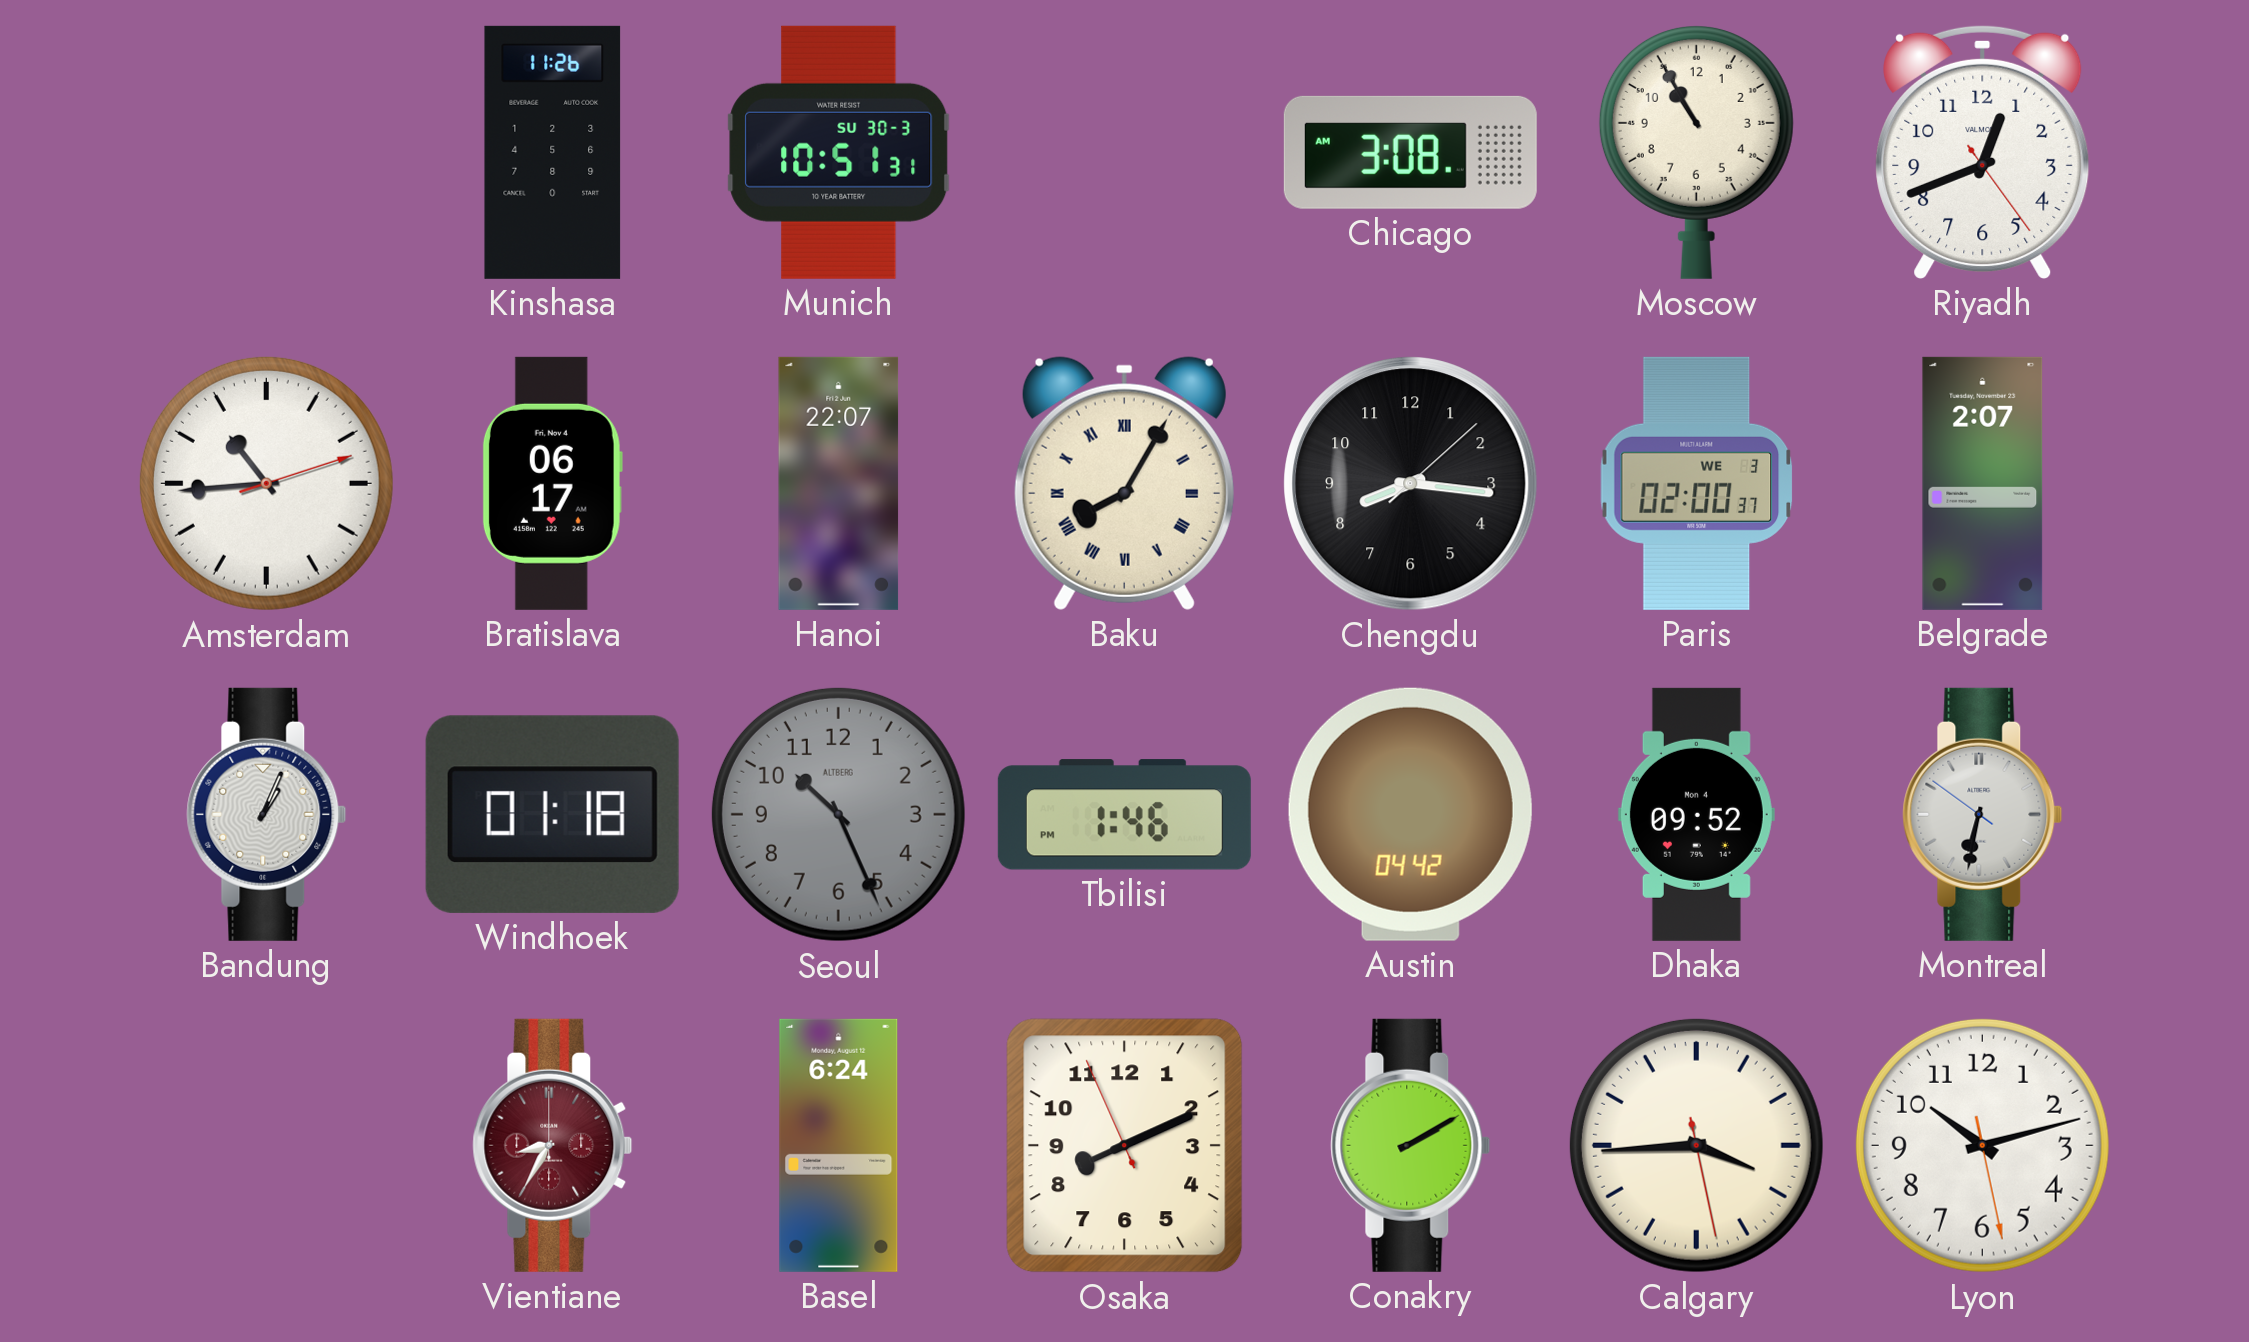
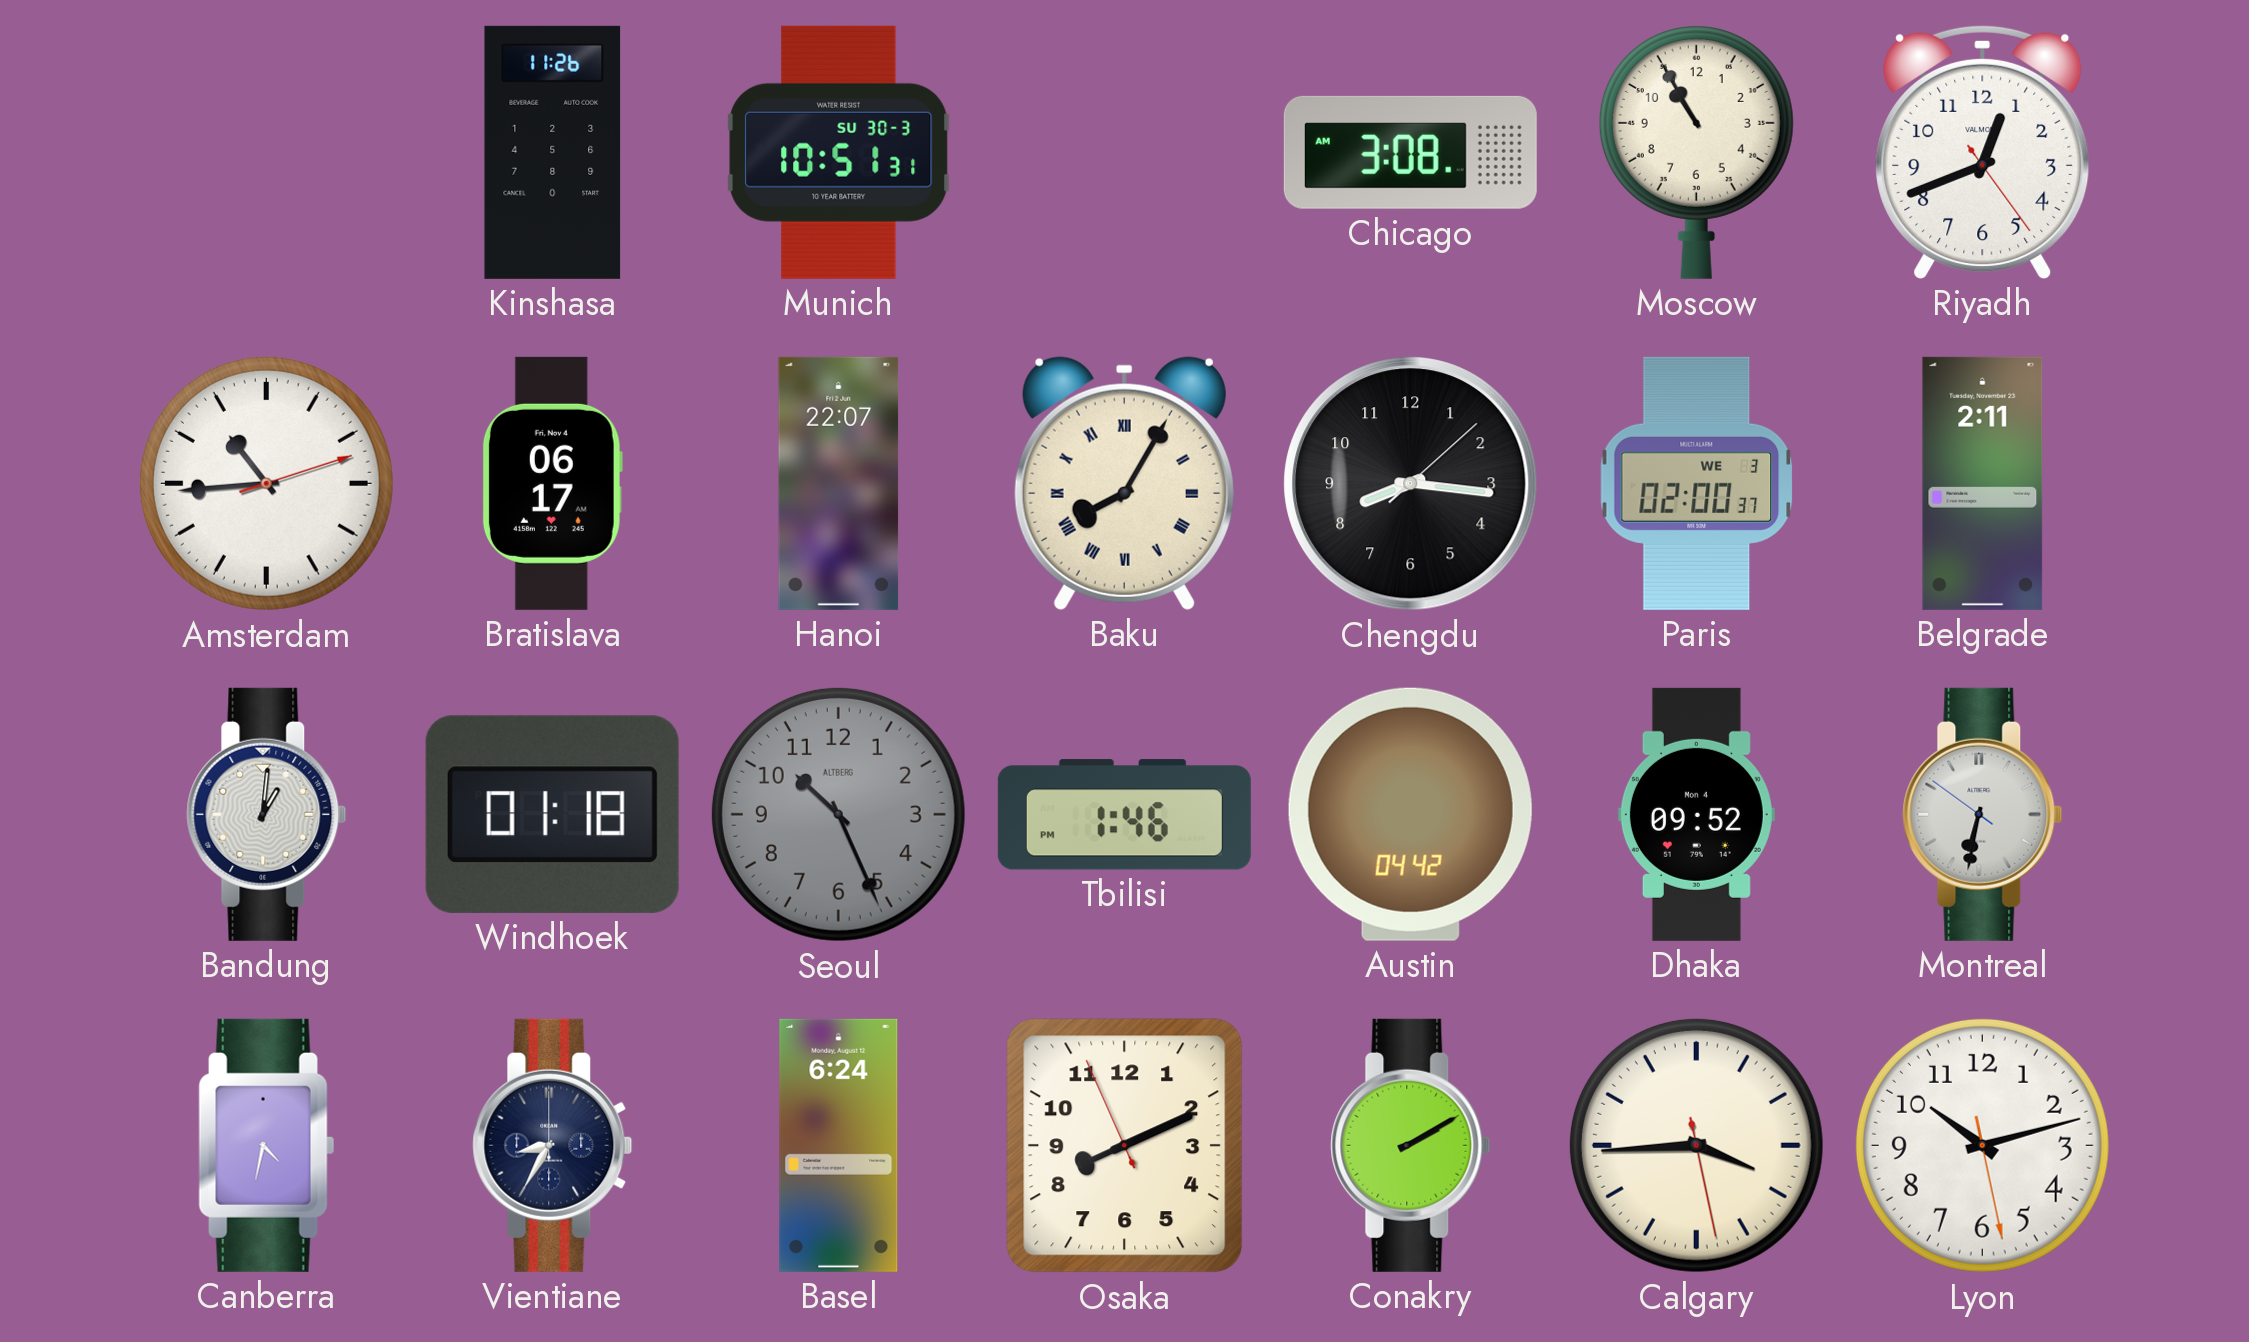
Belgrade: 2:07 -> 2:11
Bandung: 1:04 -> 1:01
Canberra: none -> 4:32
Vientiane dial: burgundy -> navy
